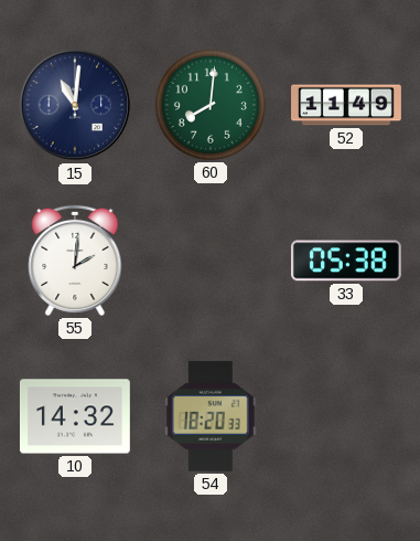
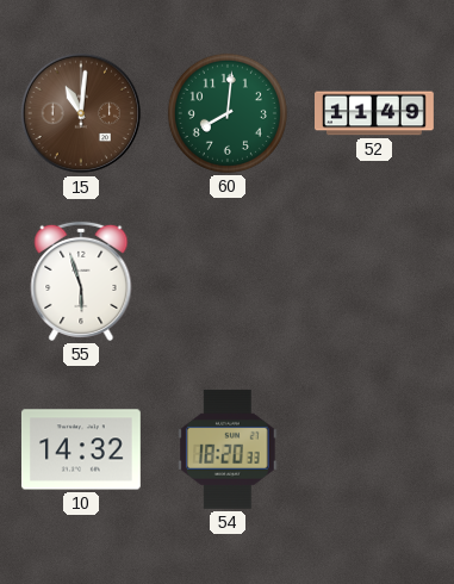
15 dial: navy -> brown
55: 2:01 -> 5:57
33: 05:38 -> none
